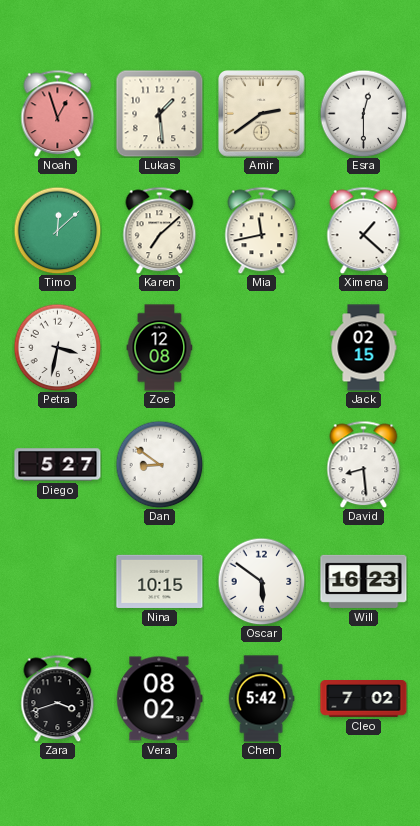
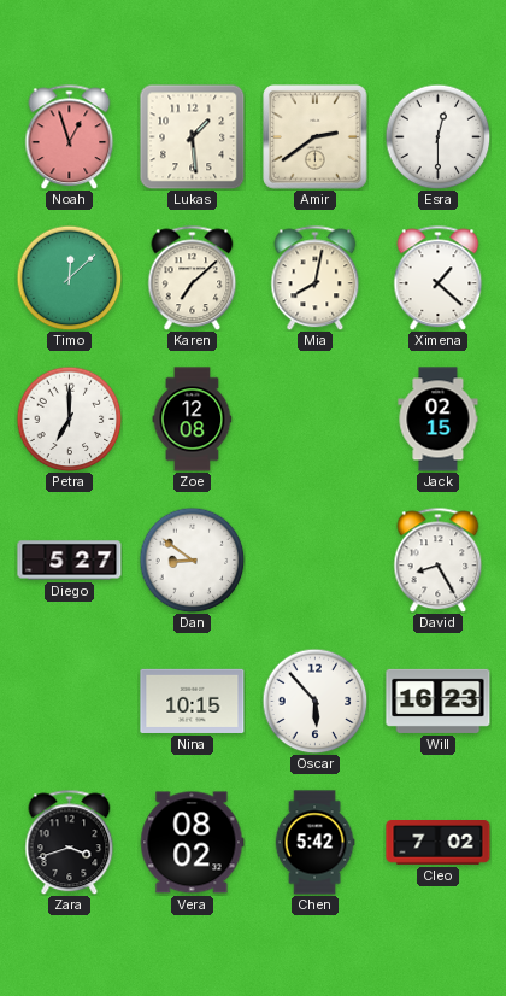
Mia: 11:43 -> 8:02
Petra: 3:32 -> 7:00
David: 8:29 -> 8:25
Oscar: 5:51 -> 5:53
